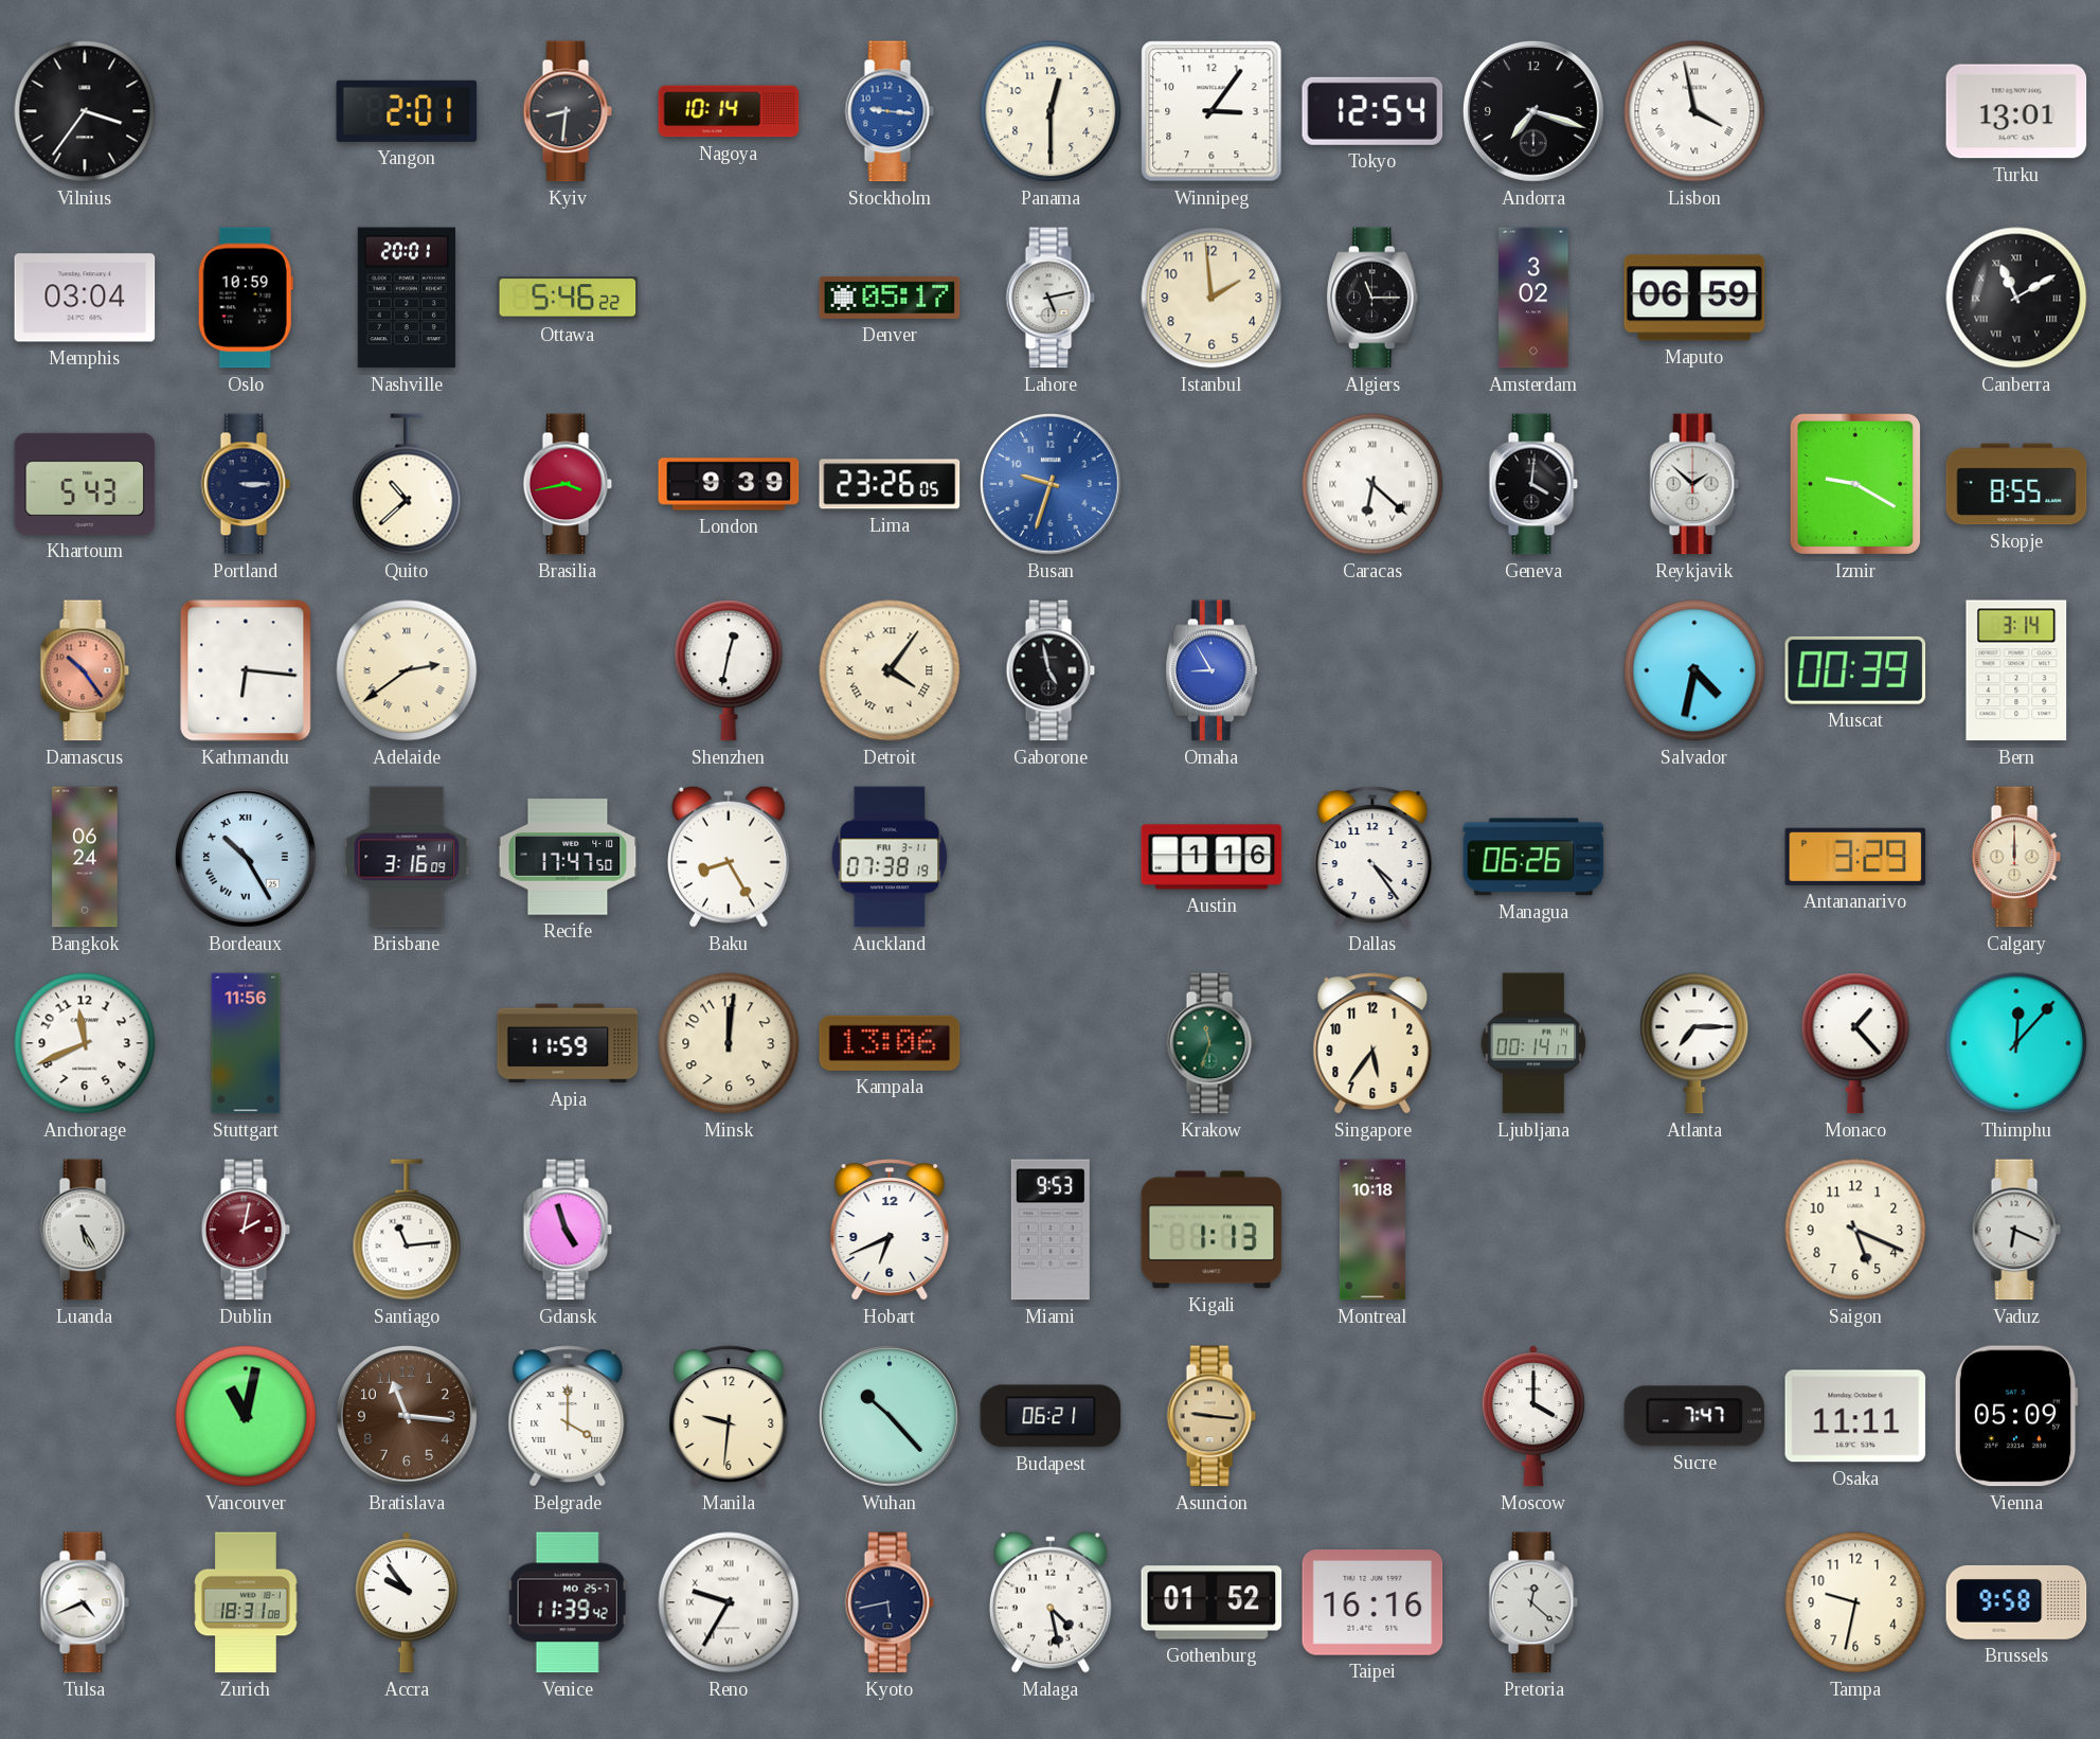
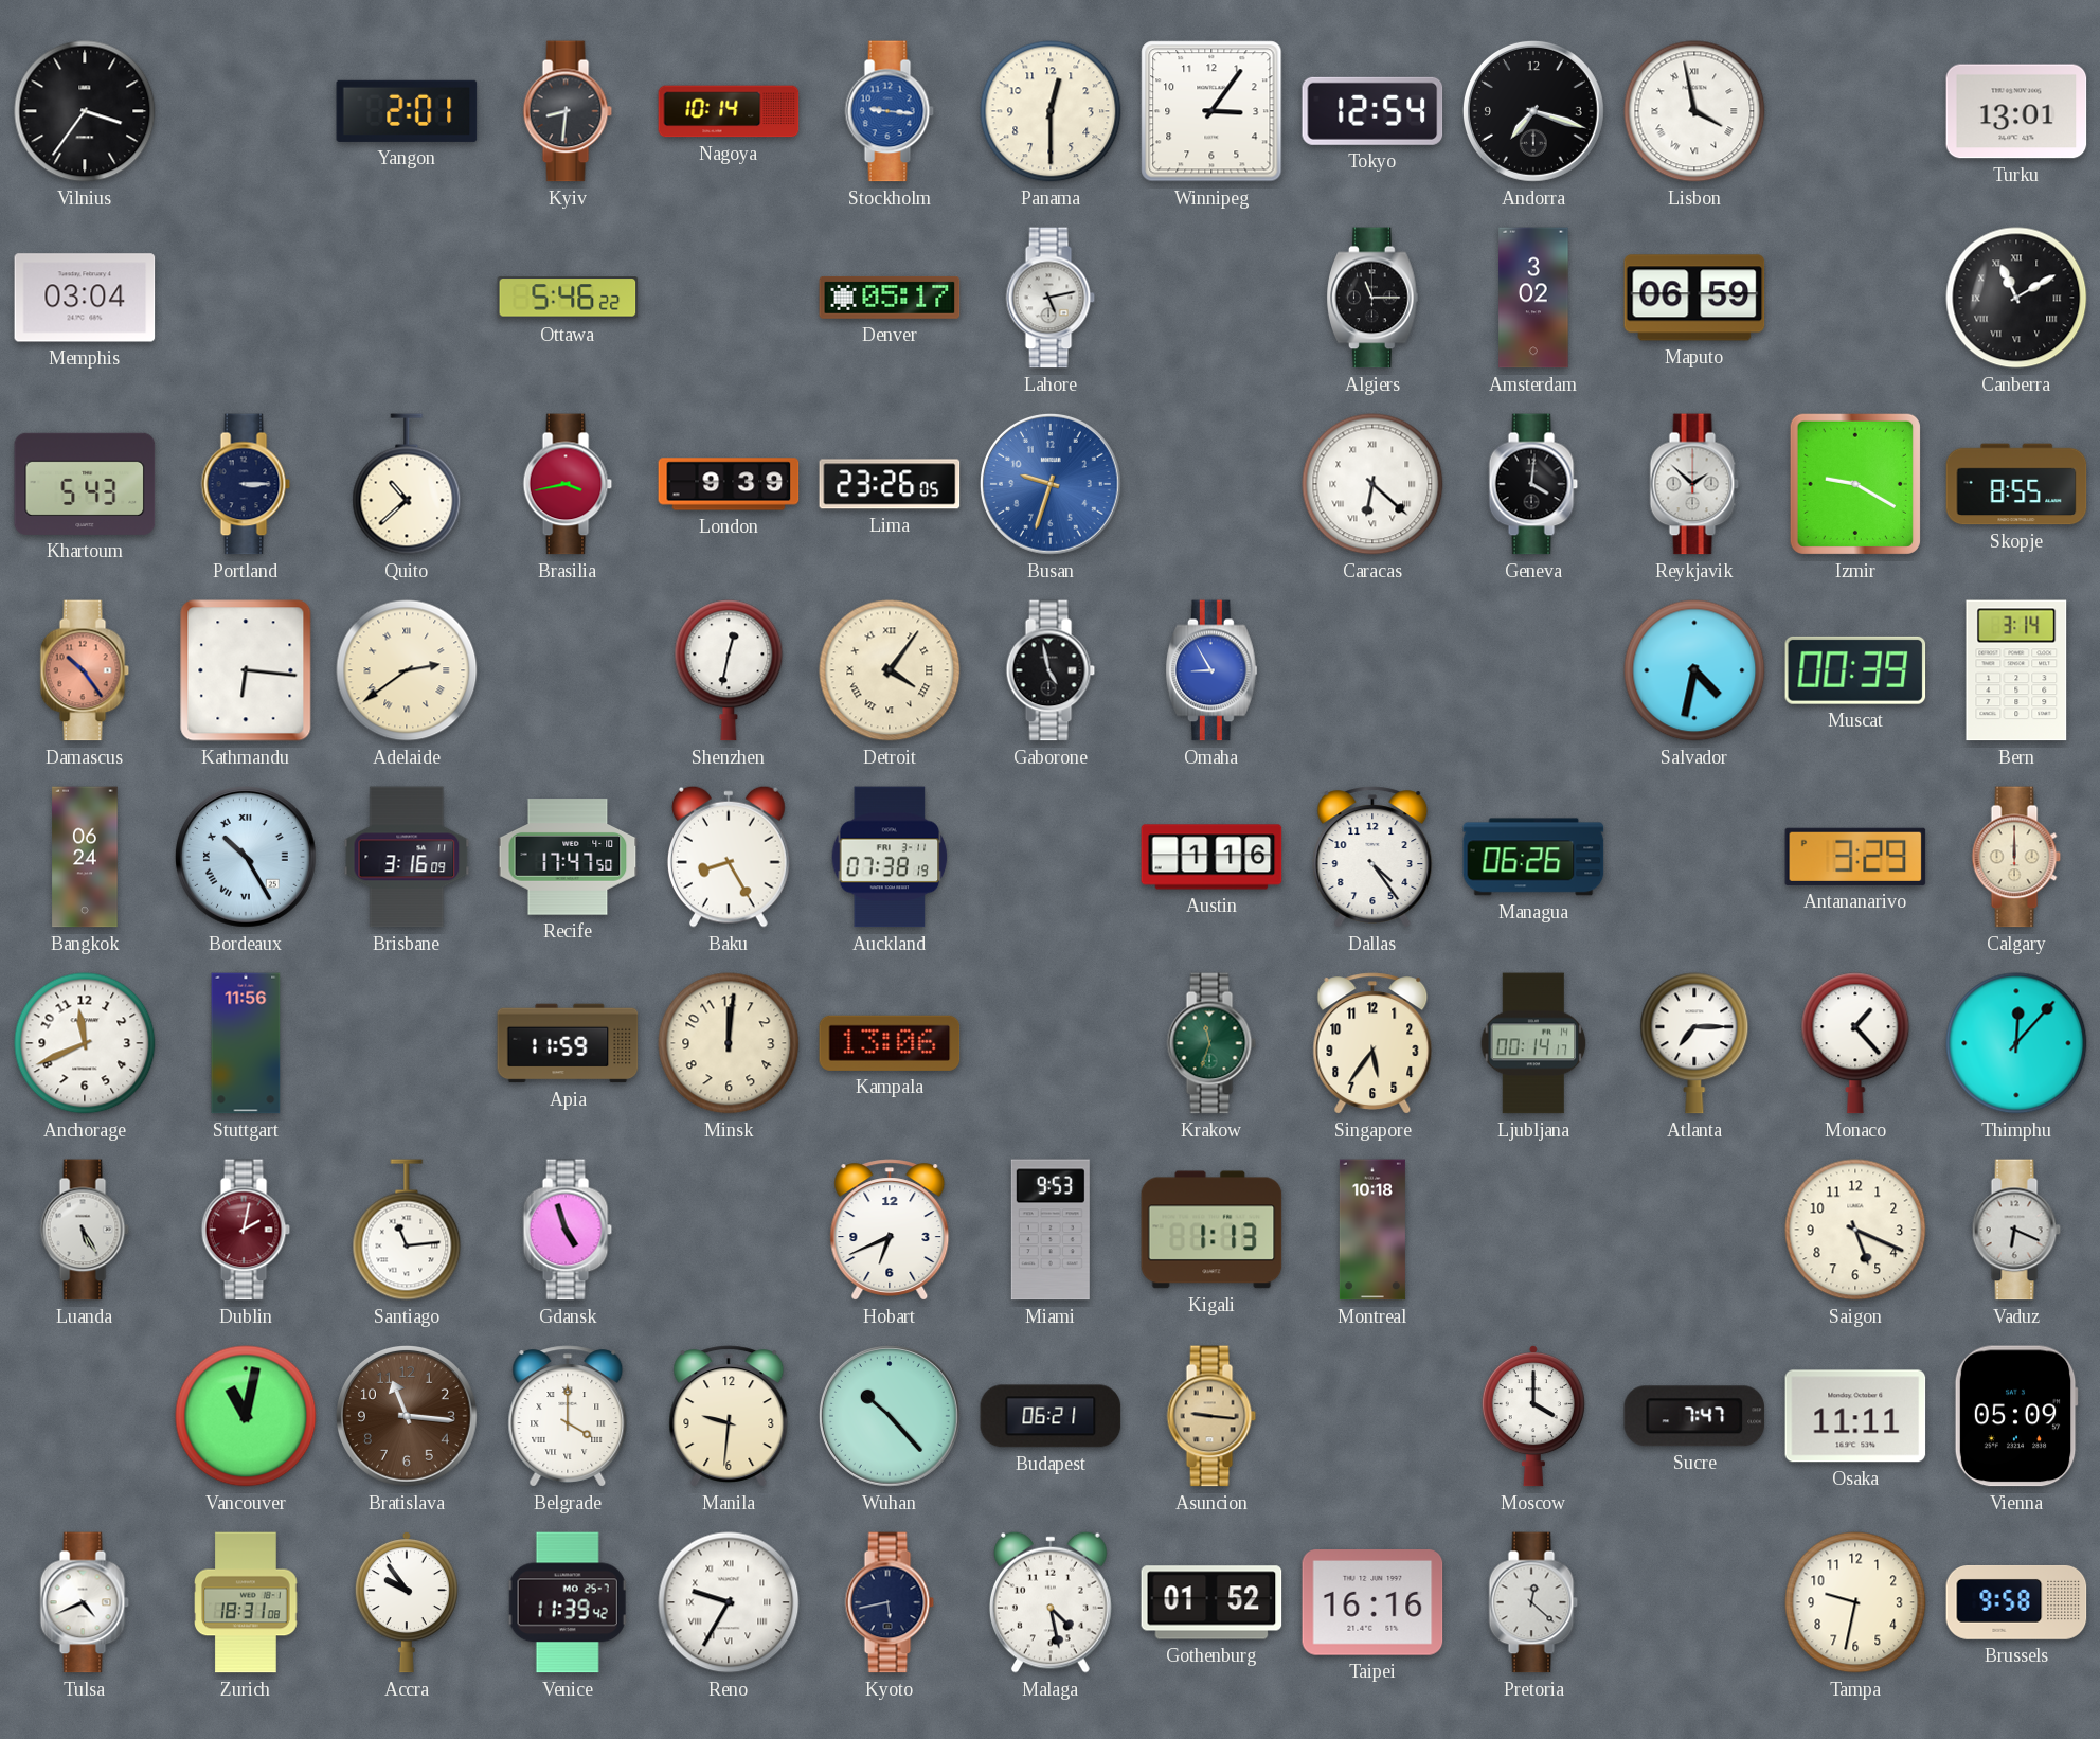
Oslo: 10:59 -> none
Nashville: 20:01 -> none
Istanbul: 1:59 -> none
